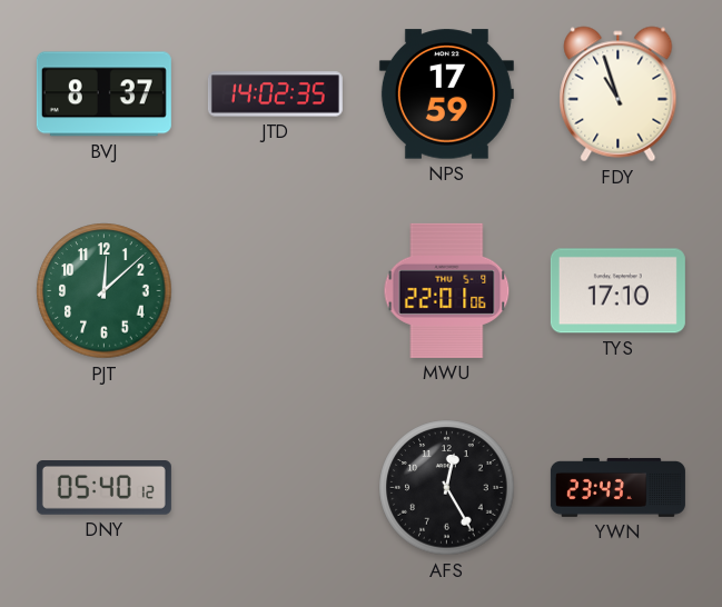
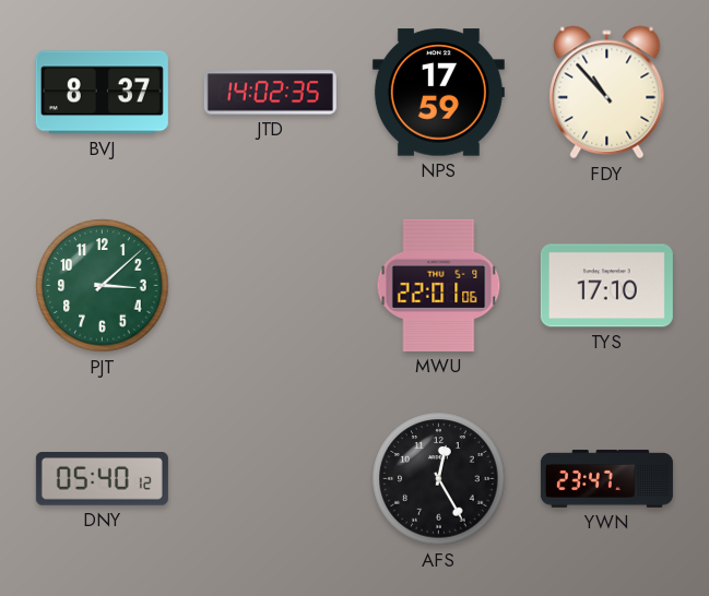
FDY: 10:57 -> 10:53
PJT: 12:08 -> 3:08
YWN: 23:43 -> 23:47
